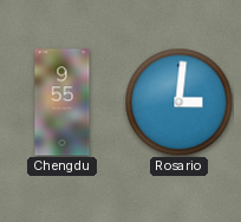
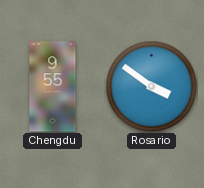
Rosario: 3:01 -> 3:51
